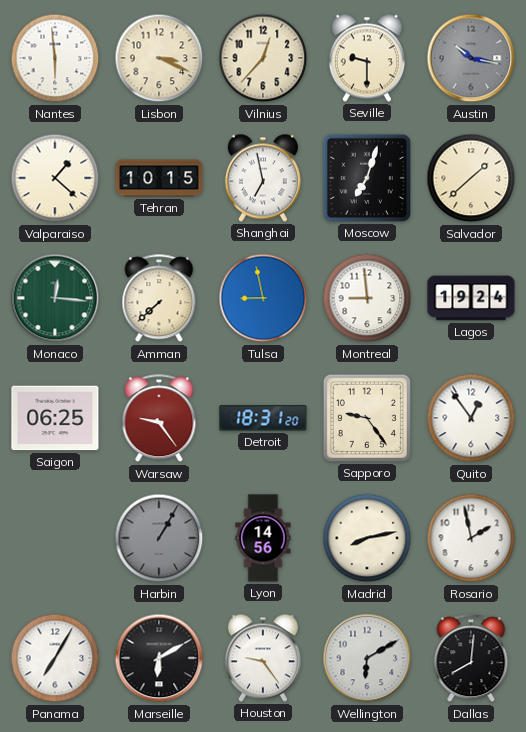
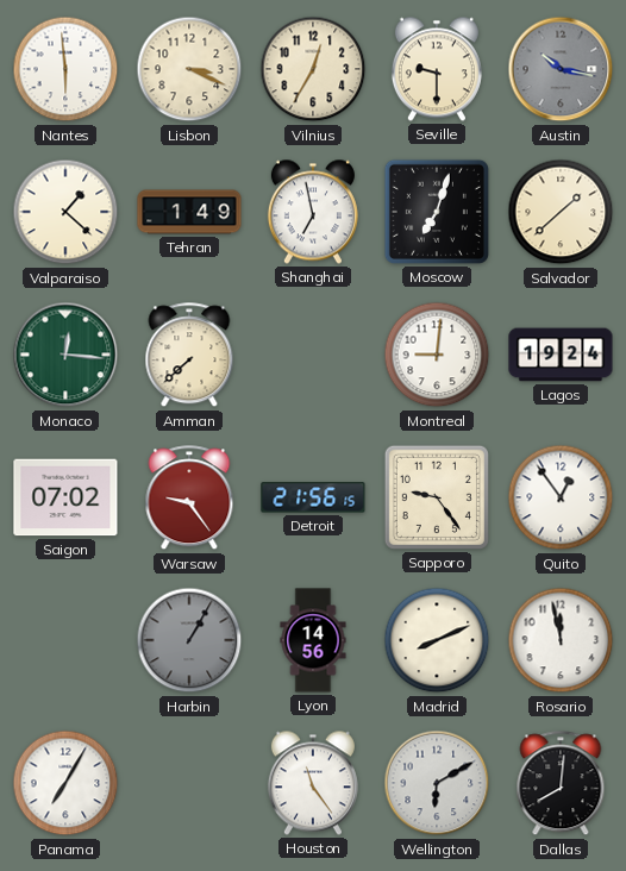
Vilnius: 12:37 -> 12:35
Tehran: 10:15 -> 1:49
Tulsa: 8:58 -> none
Montreal: 8:59 -> 9:01
Saigon: 06:25 -> 07:02
Detroit: 18:31 -> 21:56
Madrid: 8:13 -> 8:11
Rosario: 1:58 -> 11:58
Marseille: 6:10 -> none
Houston: 9:24 -> 11:24
